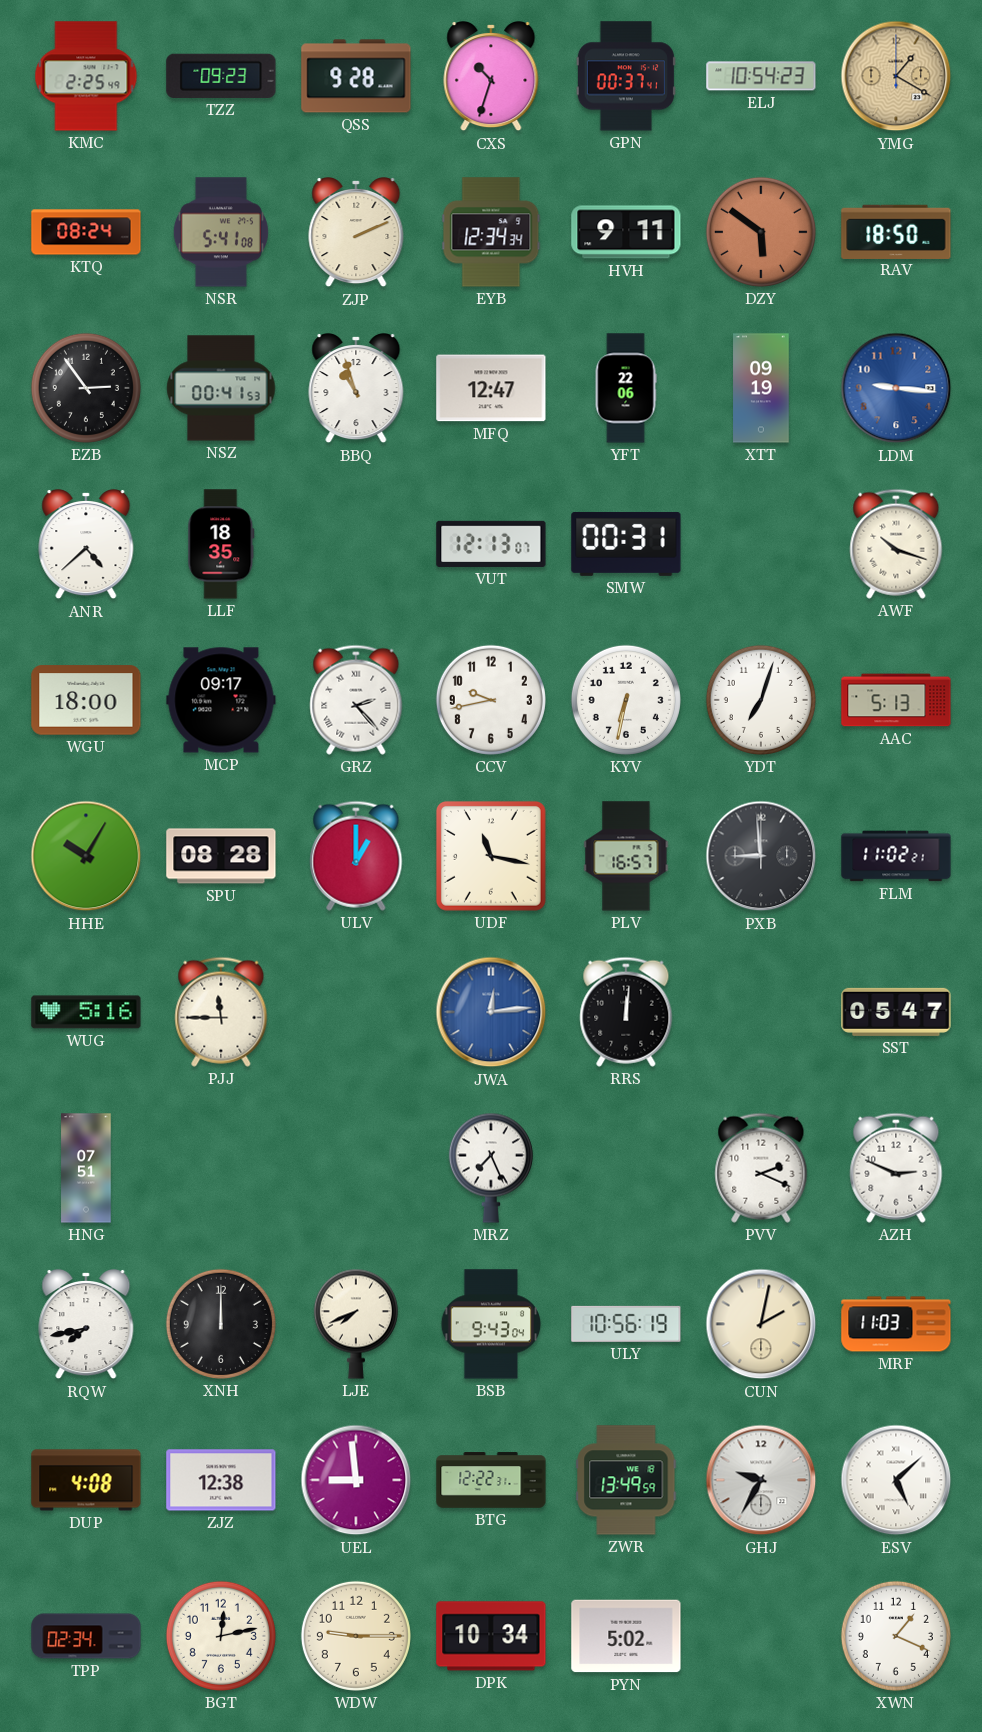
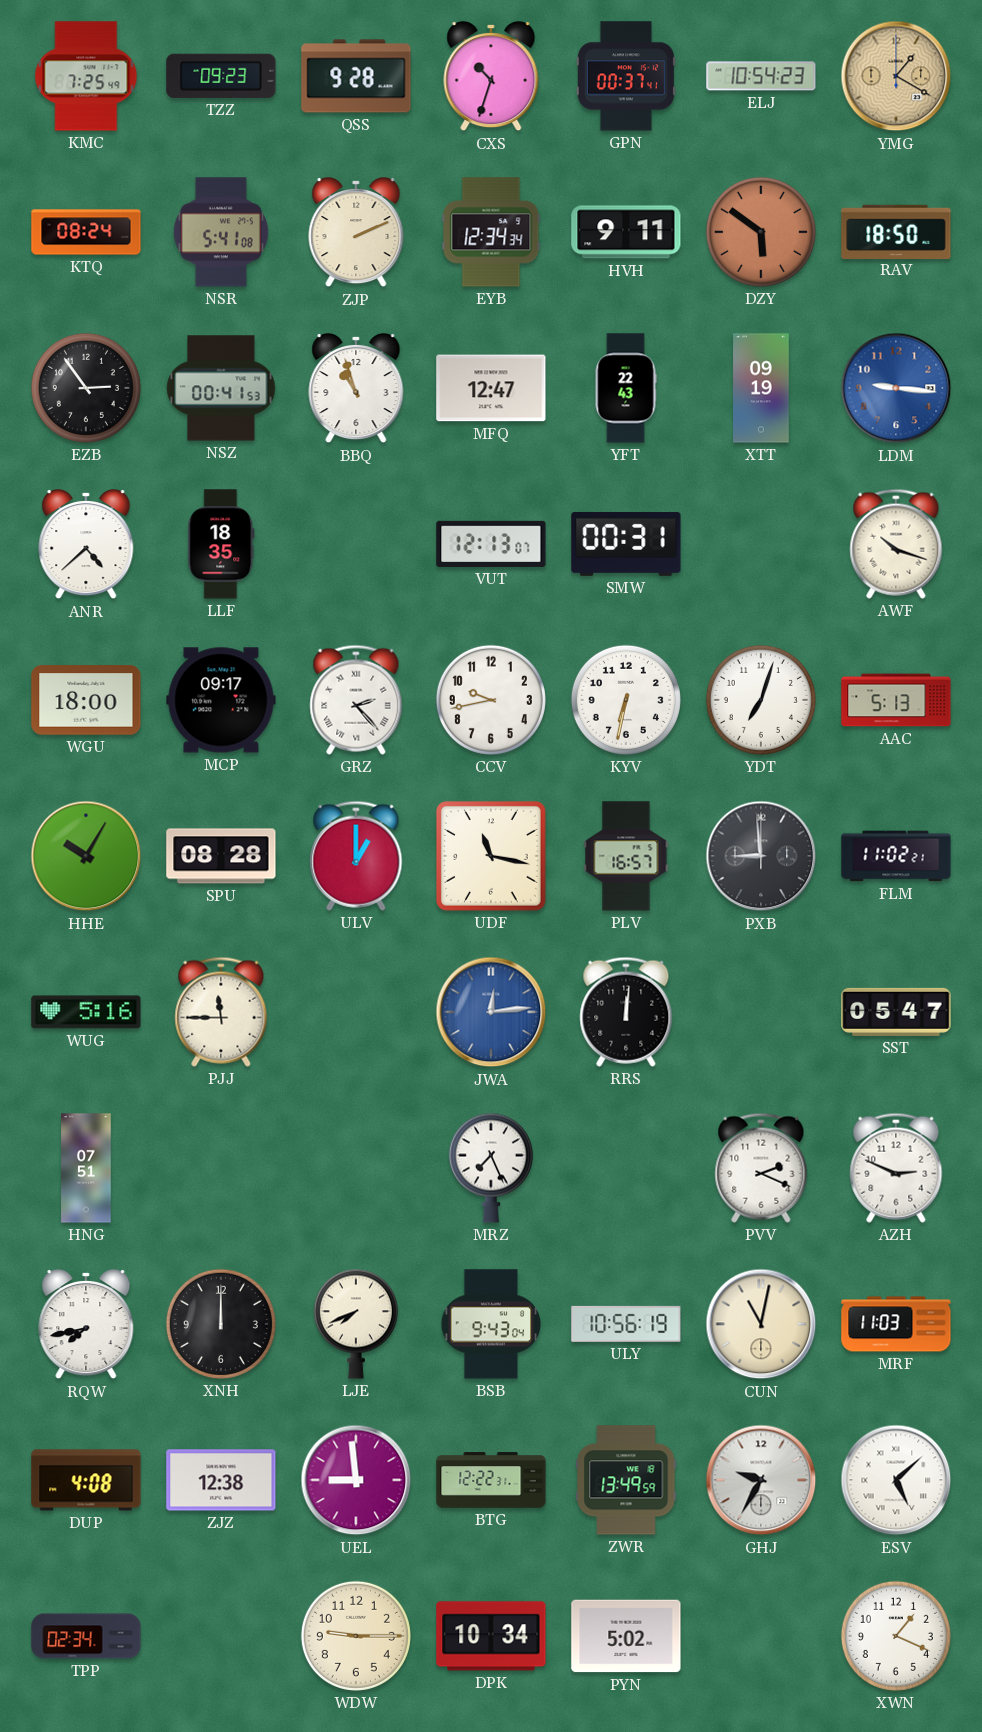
KMC: 2:25 -> 7:25
YFT: 22:06 -> 22:43
CUN: 2:02 -> 11:02
BGT: 12:13 -> none
